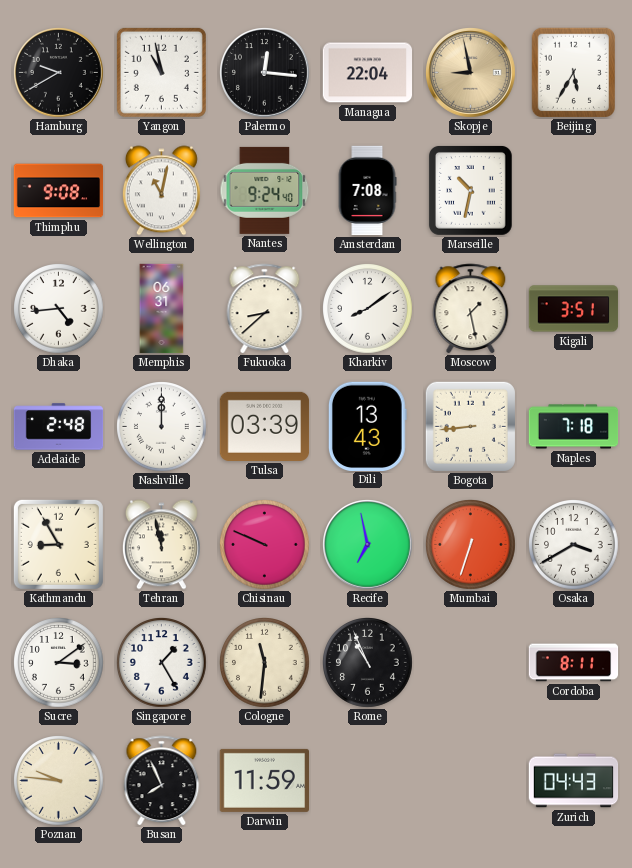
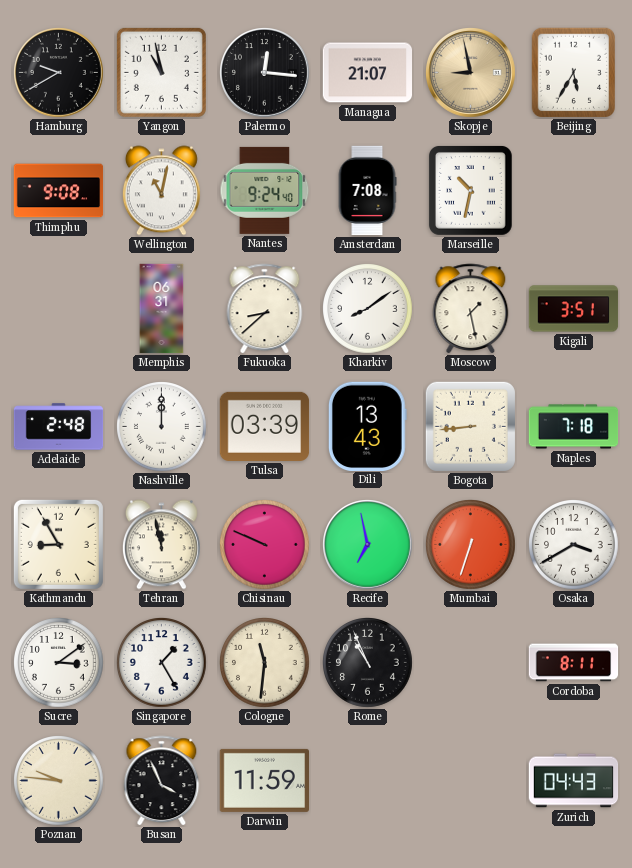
Managua: 22:04 -> 21:07
Dhaka: 4:44 -> none
Busan: 7:56 -> 3:56
